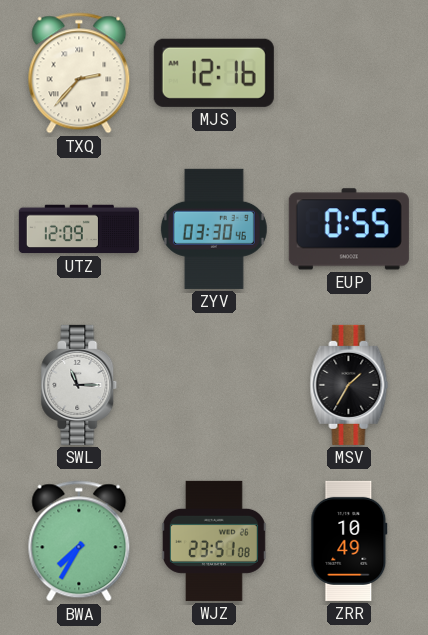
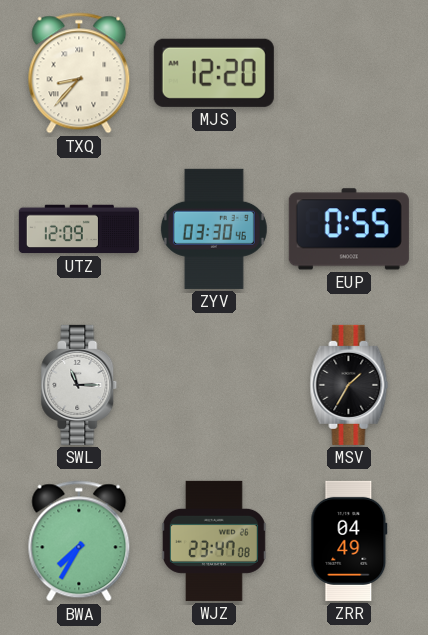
TXQ: 2:37 -> 8:37
MJS: 12:16 -> 12:20
WJZ: 23:51 -> 23:47
ZRR: 10:49 -> 04:49
